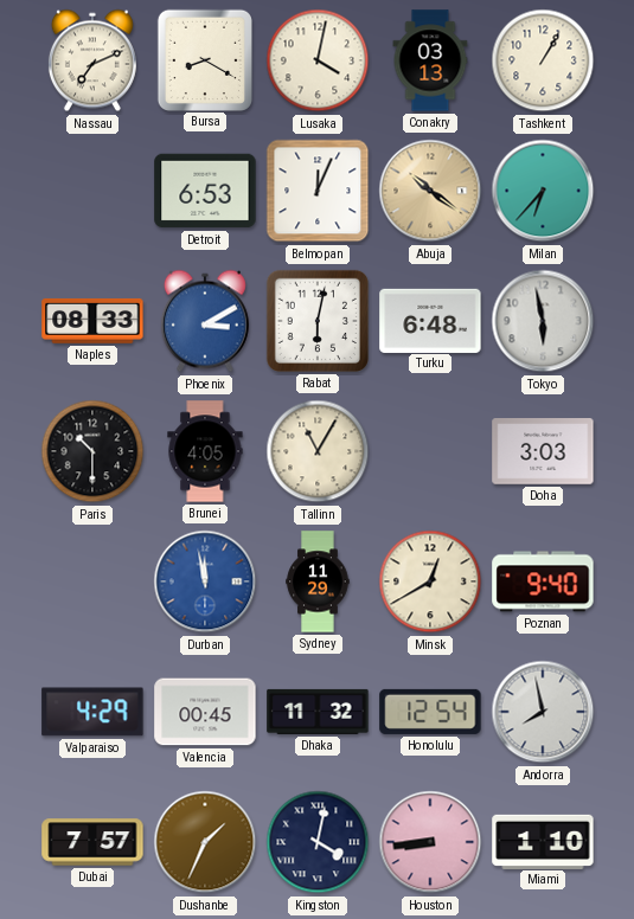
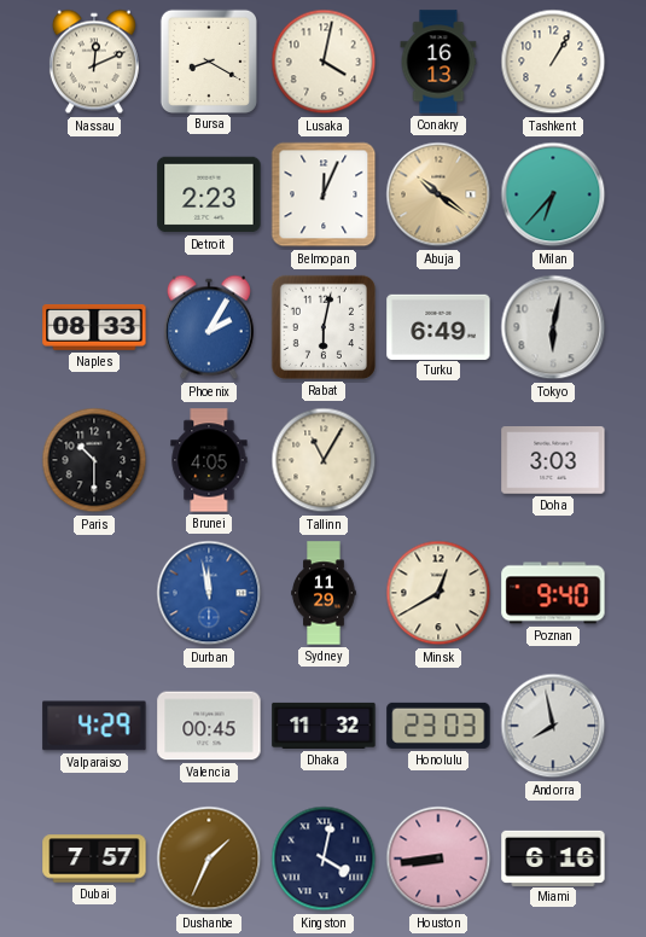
Nassau: 7:11 -> 12:11
Conakry: 03:13 -> 16:13
Detroit: 6:53 -> 2:23
Phoenix: 3:10 -> 2:05
Turku: 6:48 -> 6:49
Tokyo: 5:58 -> 6:02
Honolulu: 12:54 -> 23:03
Miami: 1:10 -> 6:16
